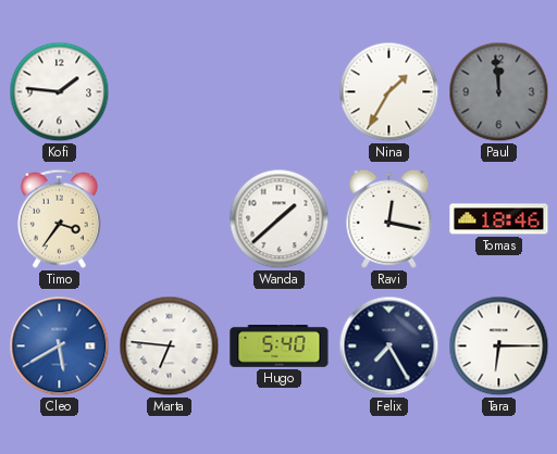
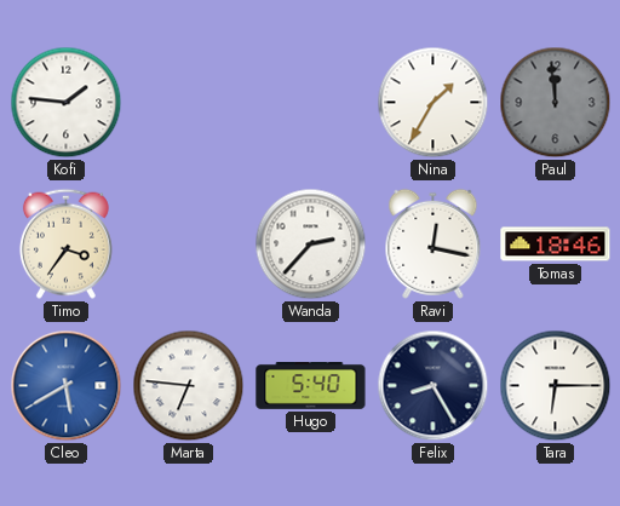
Wanda: 1:38 -> 2:37
Felix: 7:25 -> 8:25
